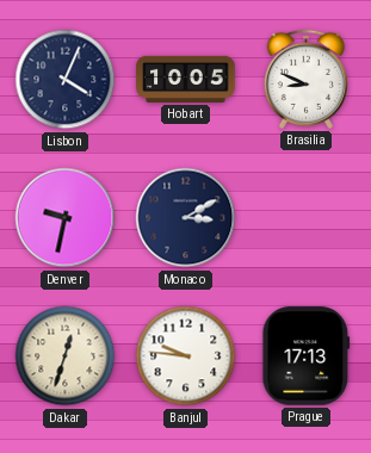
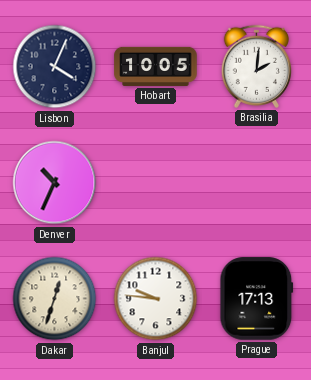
Brasilia: 8:49 -> 2:01
Denver: 9:32 -> 10:34
Monaco: 3:10 -> none
